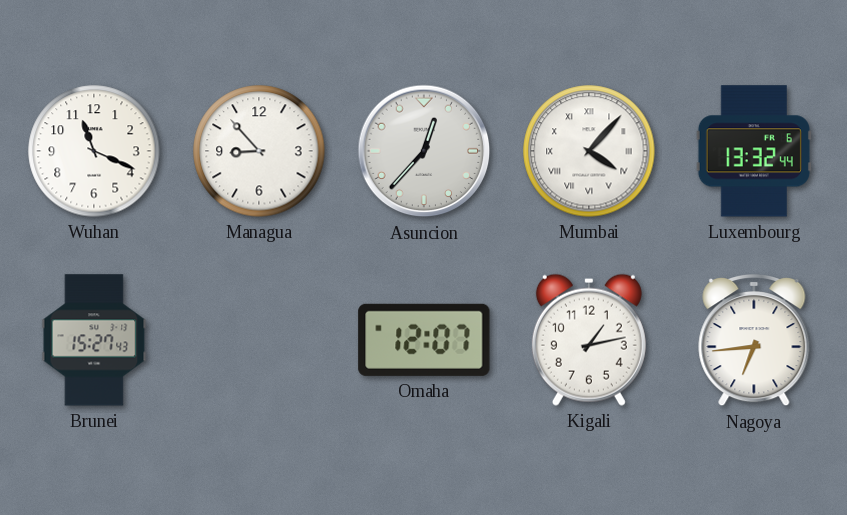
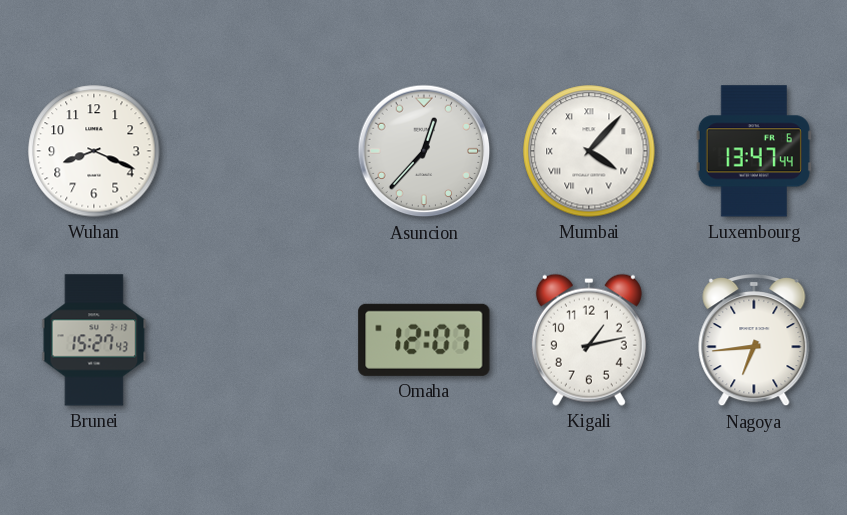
Wuhan: 11:19 -> 8:19
Managua: 8:53 -> none
Luxembourg: 13:32 -> 13:47
